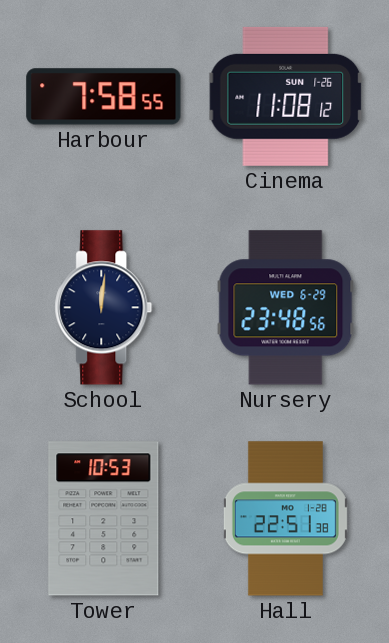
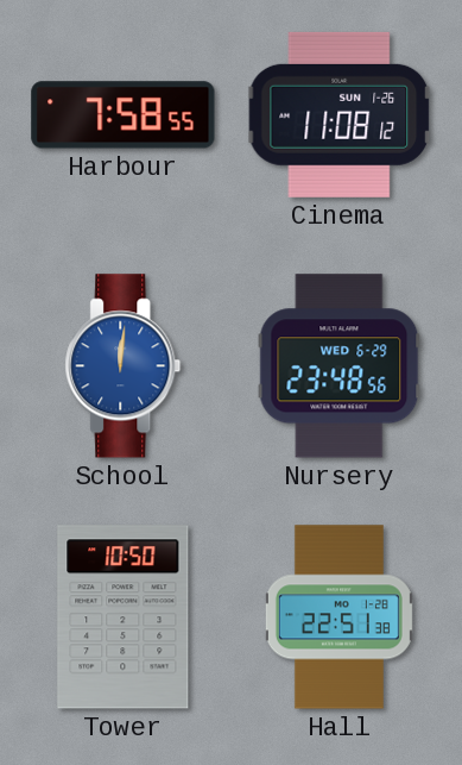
School dial: navy -> blue
Tower: 10:53 -> 10:50
